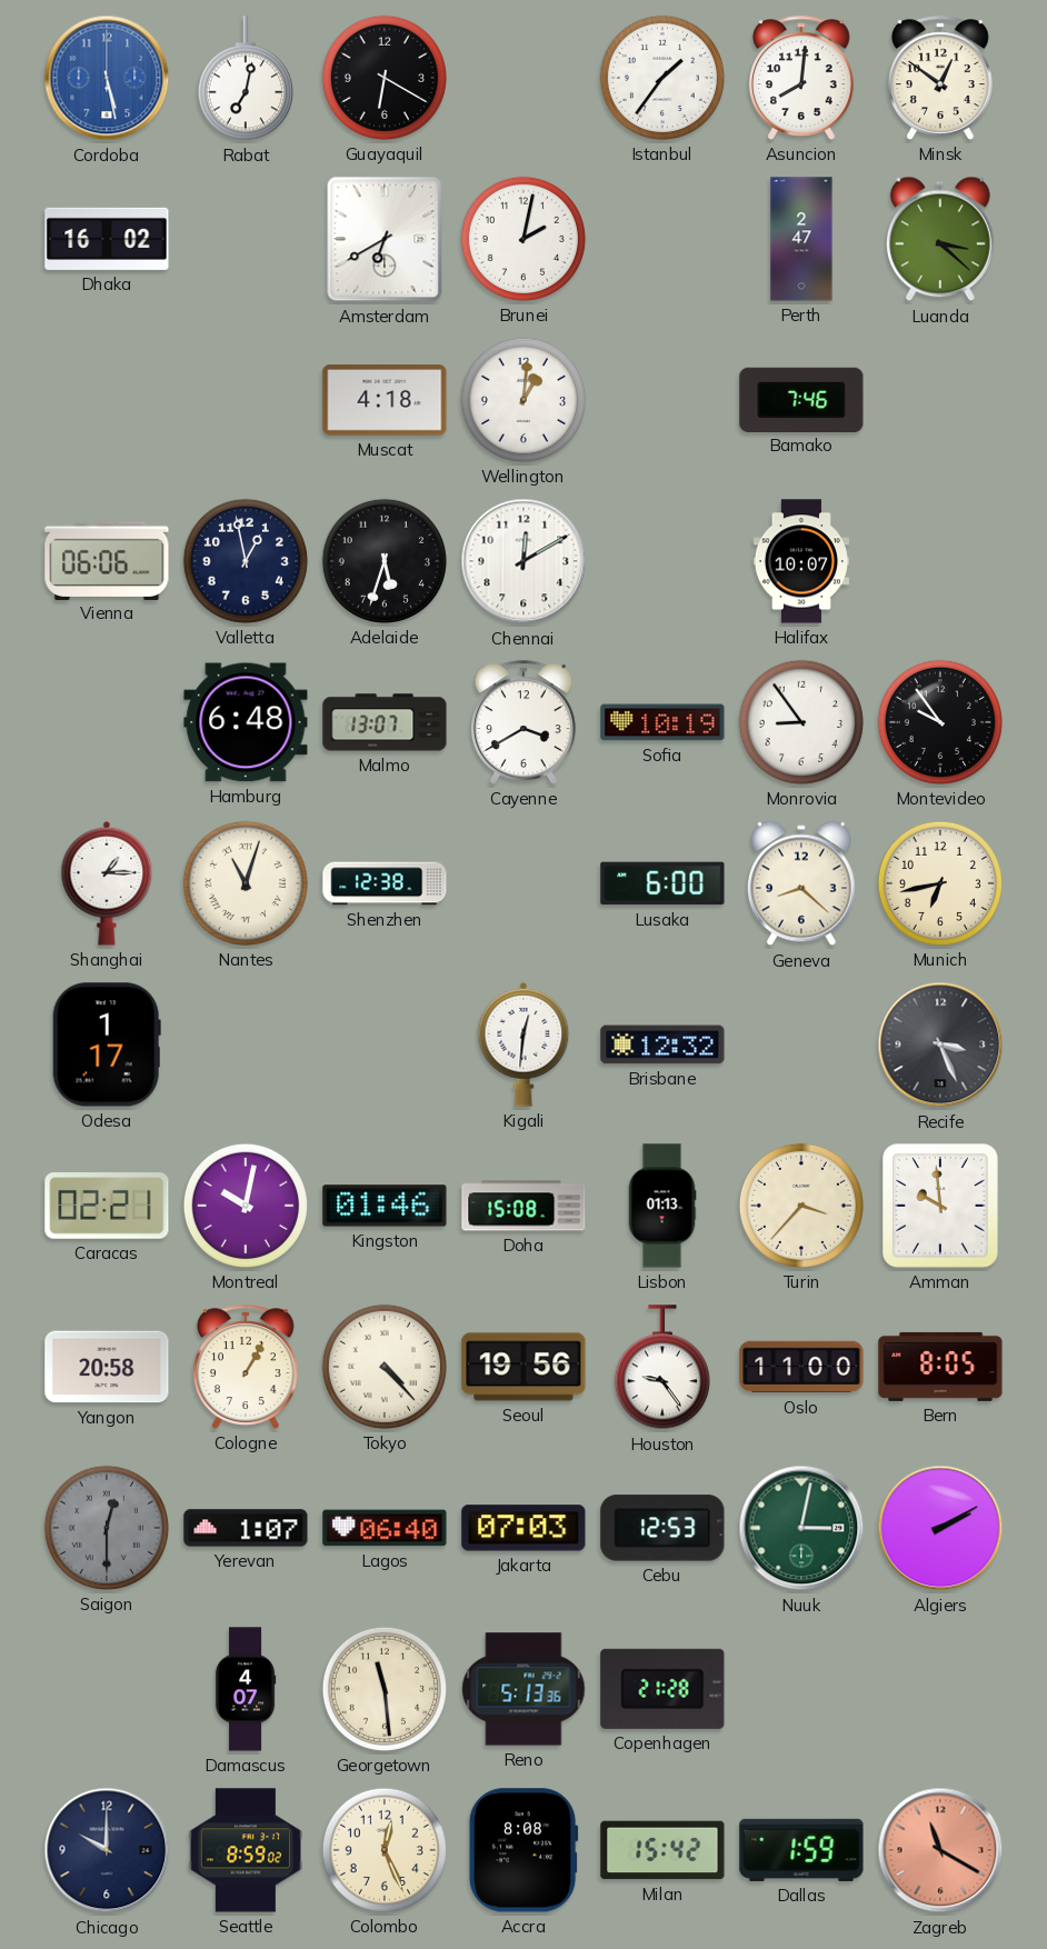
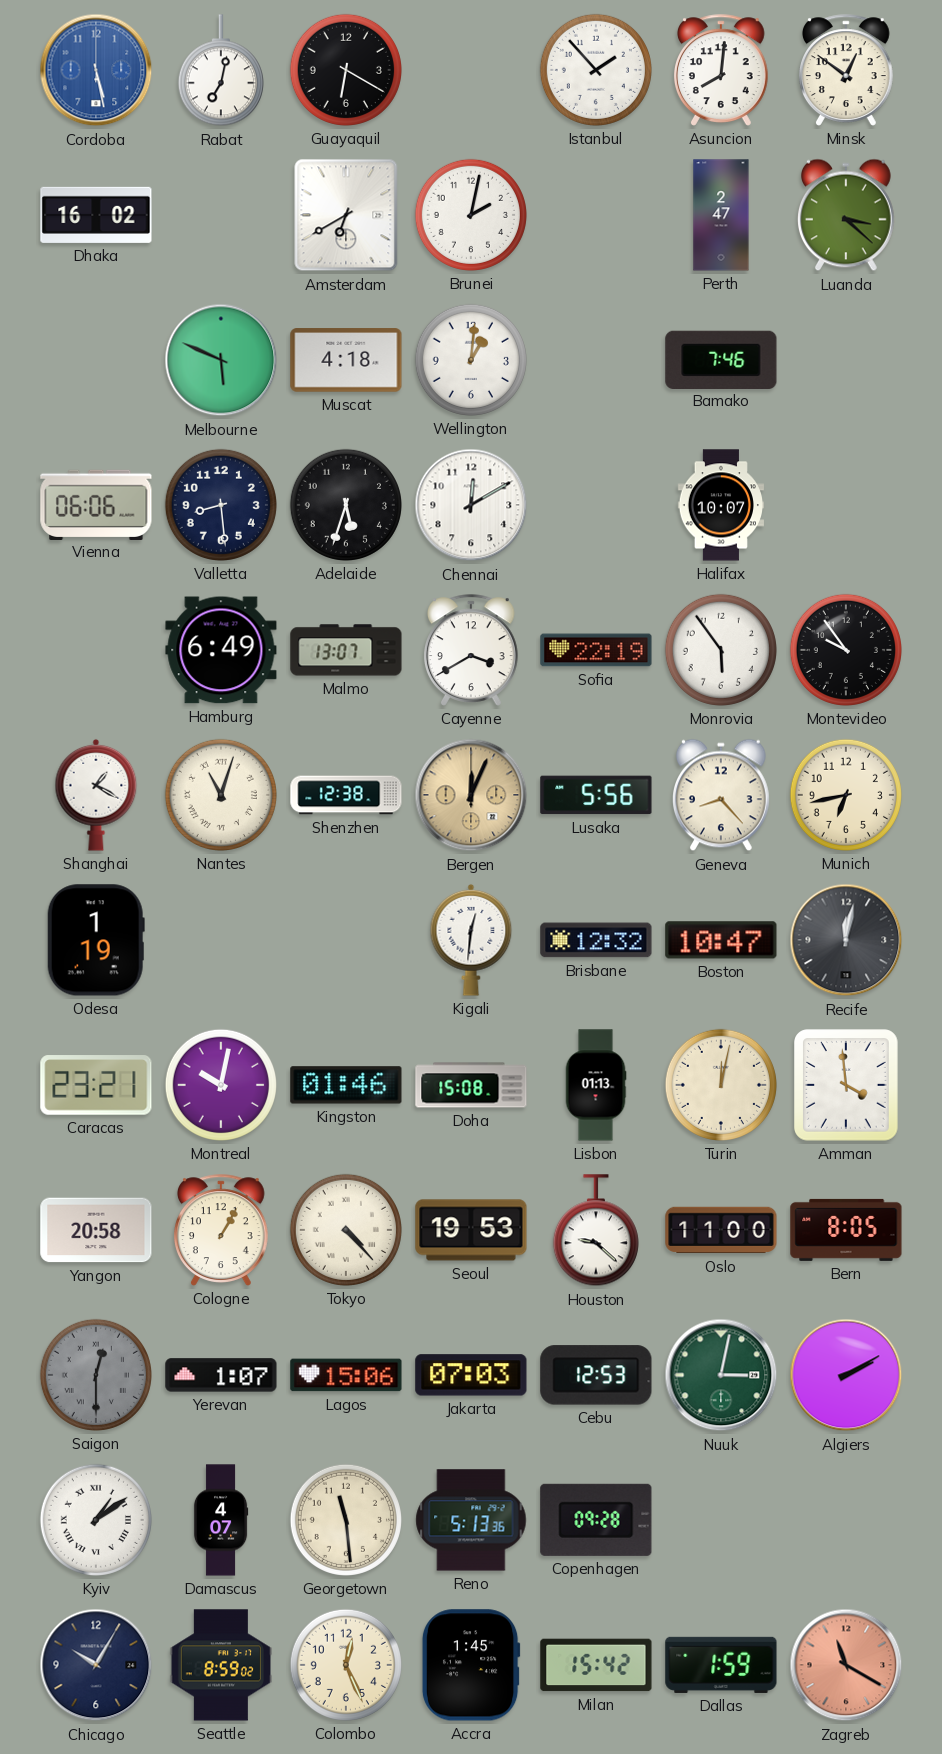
Istanbul: 1:36 -> 1:53
Melbourne: none -> 5:49
Valletta: 12:58 -> 8:29
Hamburg: 6:48 -> 6:49
Sofia: 10:19 -> 22:19
Monrovia: 8:54 -> 5:54
Shanghai: 1:15 -> 1:20
Bergen: none -> 12:04
Lusaka: 6:00 -> 5:56
Geneva: 8:22 -> 8:23
Odesa: 1:17 -> 1:19
Boston: none -> 10:47
Recife: 3:26 -> 12:02
Caracas: 02:21 -> 23:21
Turin: 3:37 -> 12:02
Amman: 9:59 -> 3:59
Seoul: 19:56 -> 19:53
Houston: 9:24 -> 9:22
Lagos: 06:40 -> 15:06
Kyiv: none -> 1:09
Copenhagen: 21:28 -> 09:28
Chicago: 10:00 -> 10:05
Accra: 8:08 -> 1:45
